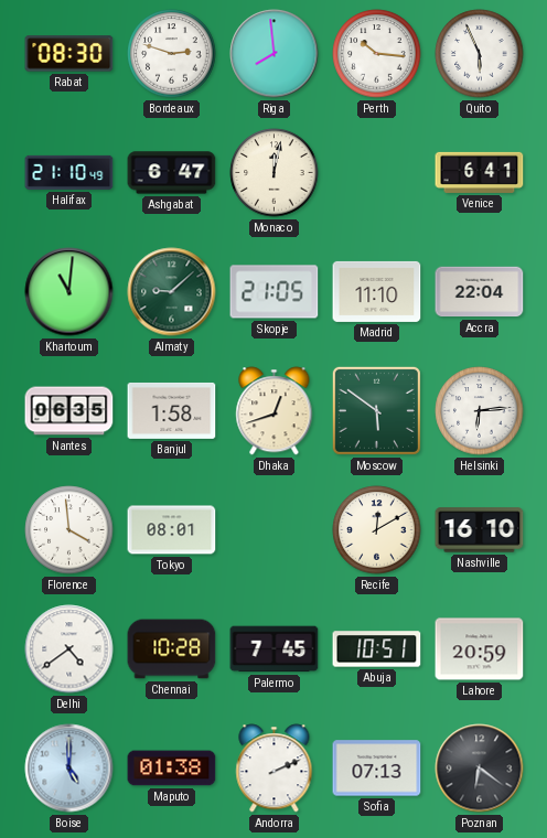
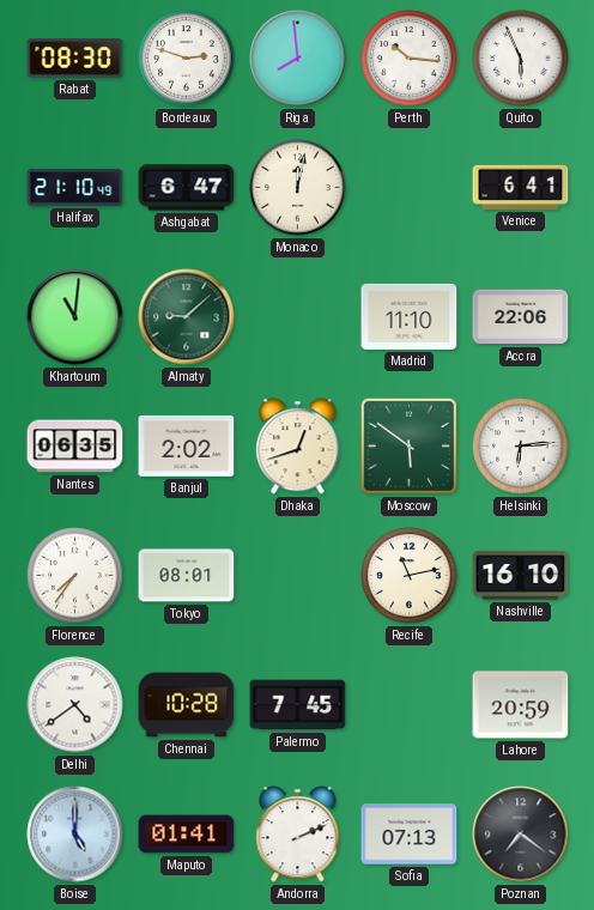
Skopje: 21:05 -> none
Accra: 22:04 -> 22:06
Banjul: 1:58 -> 2:02
Florence: 3:59 -> 7:36
Recife: 12:10 -> 11:13
Abuja: 10:51 -> none
Maputo: 01:38 -> 01:41
Poznan: 6:21 -> 7:21
